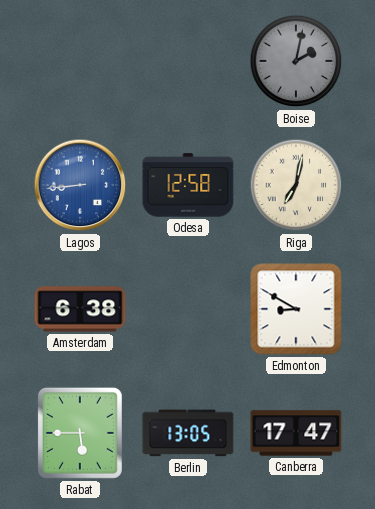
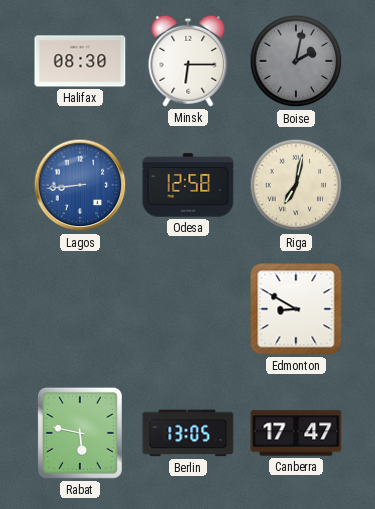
Halifax: none -> 08:30
Minsk: none -> 6:15
Amsterdam: 6:38 -> none
Rabat: 5:45 -> 5:47
